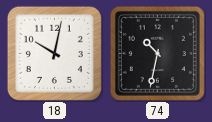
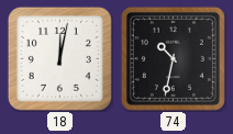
18: 10:02 -> 12:02
